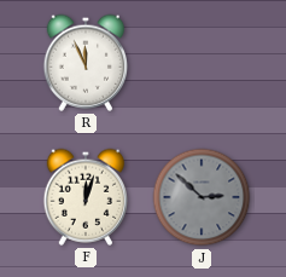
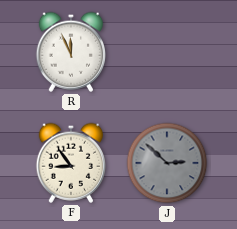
F: 12:03 -> 8:54
